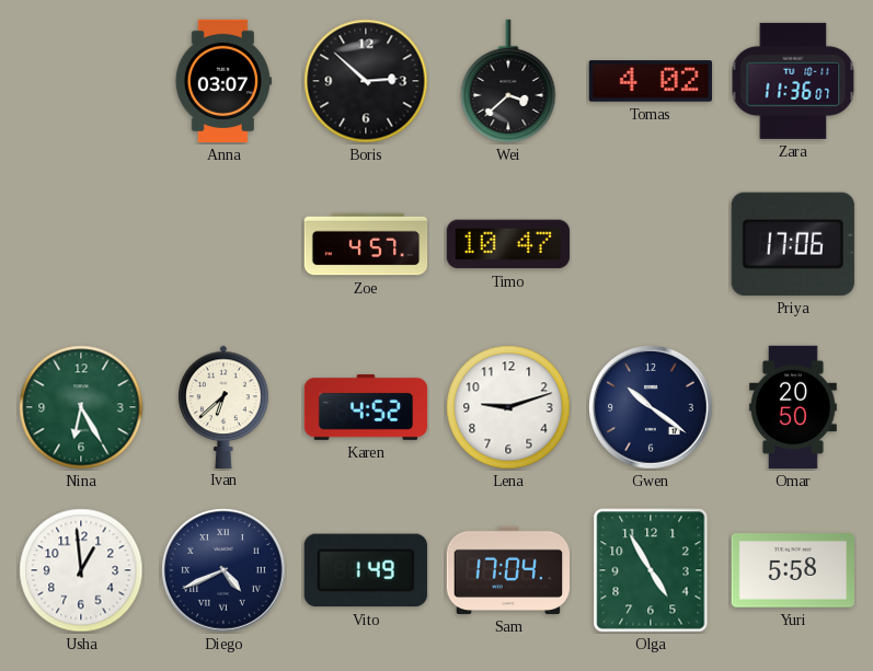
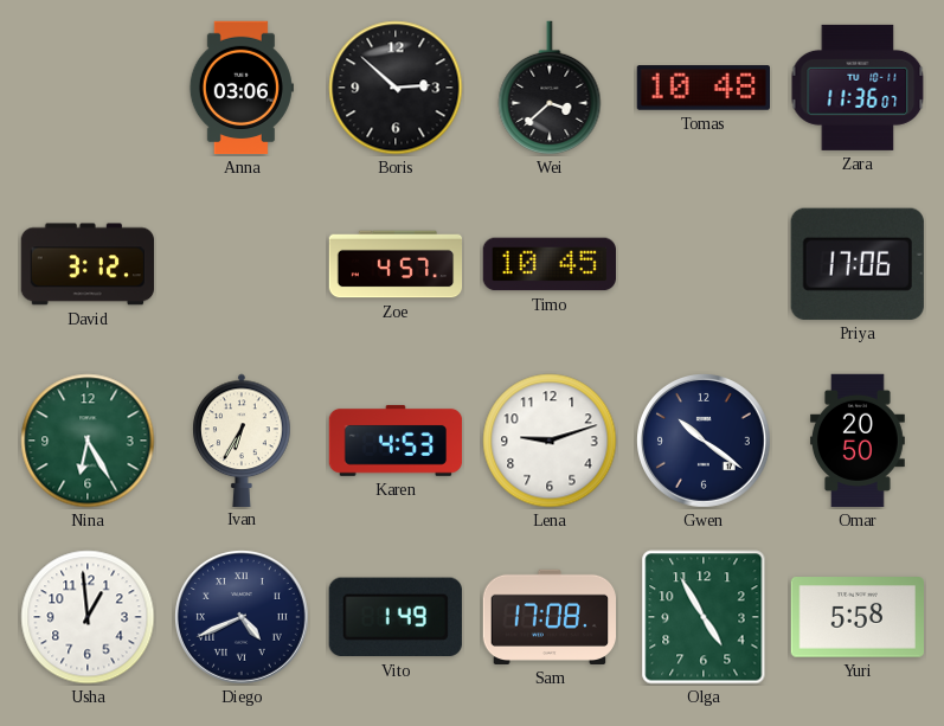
Anna: 03:07 -> 03:06
Tomas: 4:02 -> 10:48
David: none -> 3:12
Timo: 10:47 -> 10:45
Ivan: 6:38 -> 6:35
Karen: 4:52 -> 4:53
Sam: 17:04 -> 17:08
